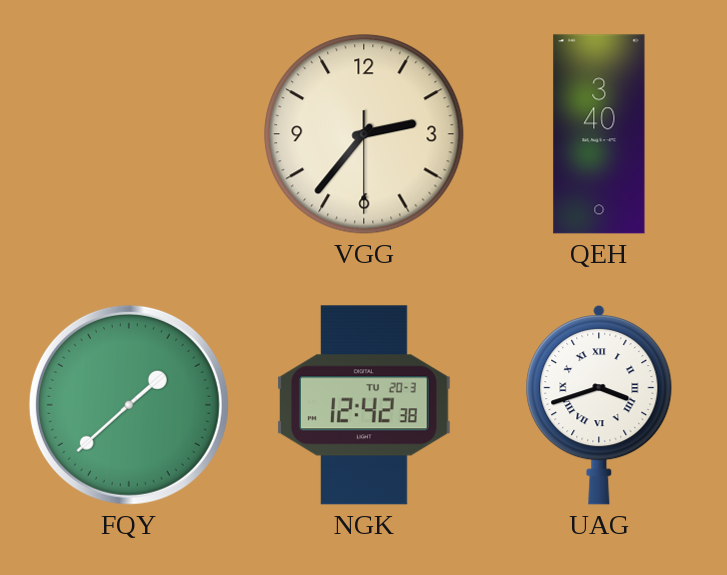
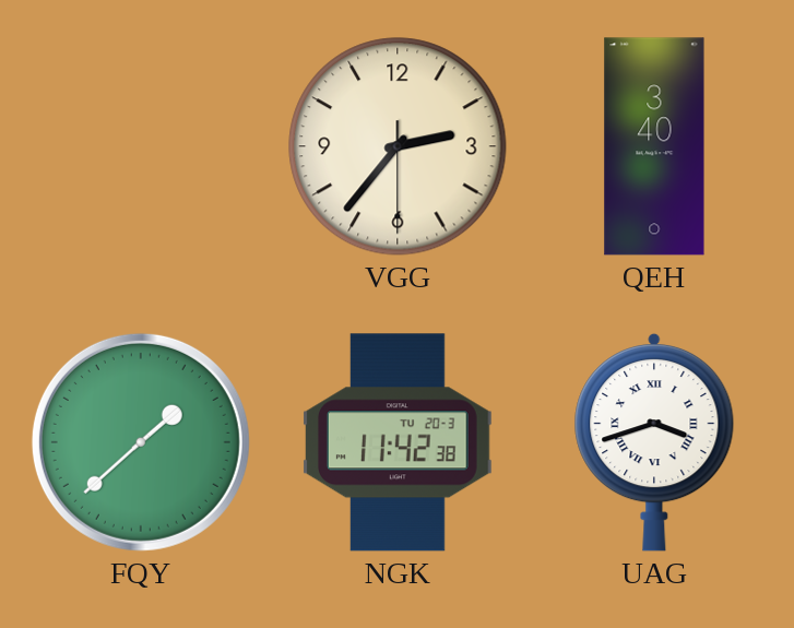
NGK: 12:42 -> 11:42
